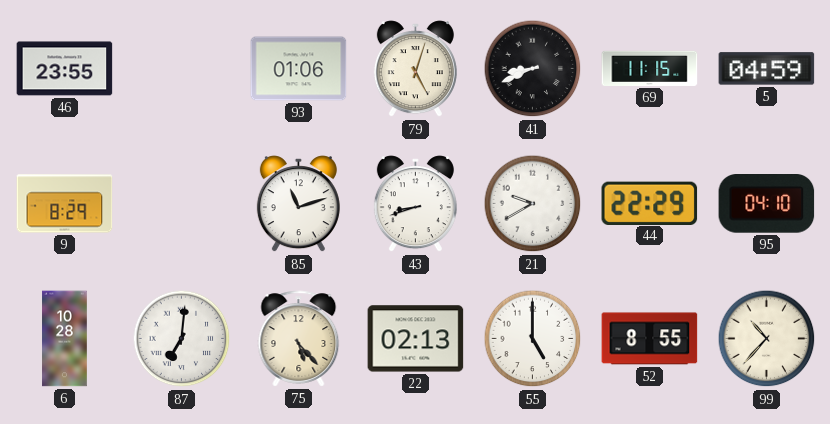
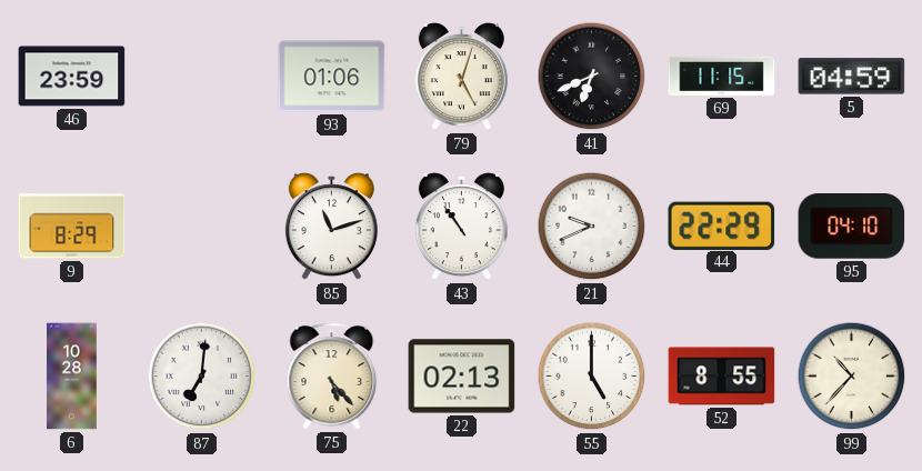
46: 23:55 -> 23:59
41: 8:41 -> 6:41
43: 8:42 -> 10:54
21: 9:40 -> 9:41
